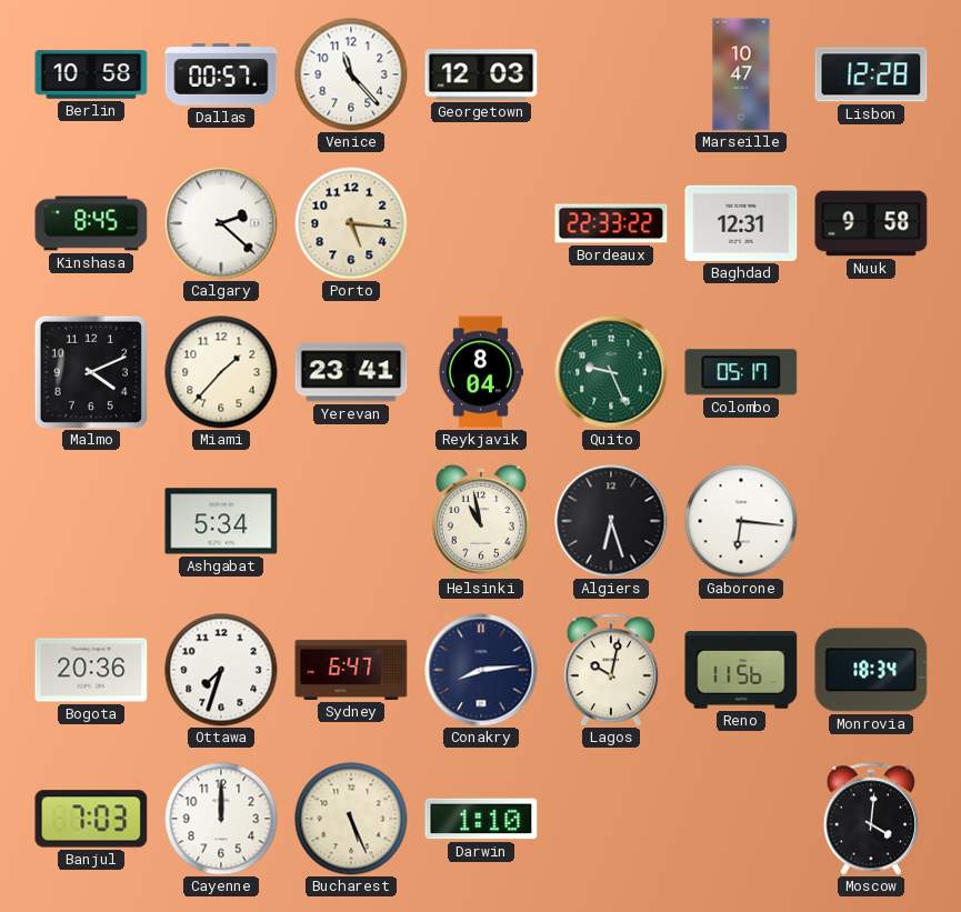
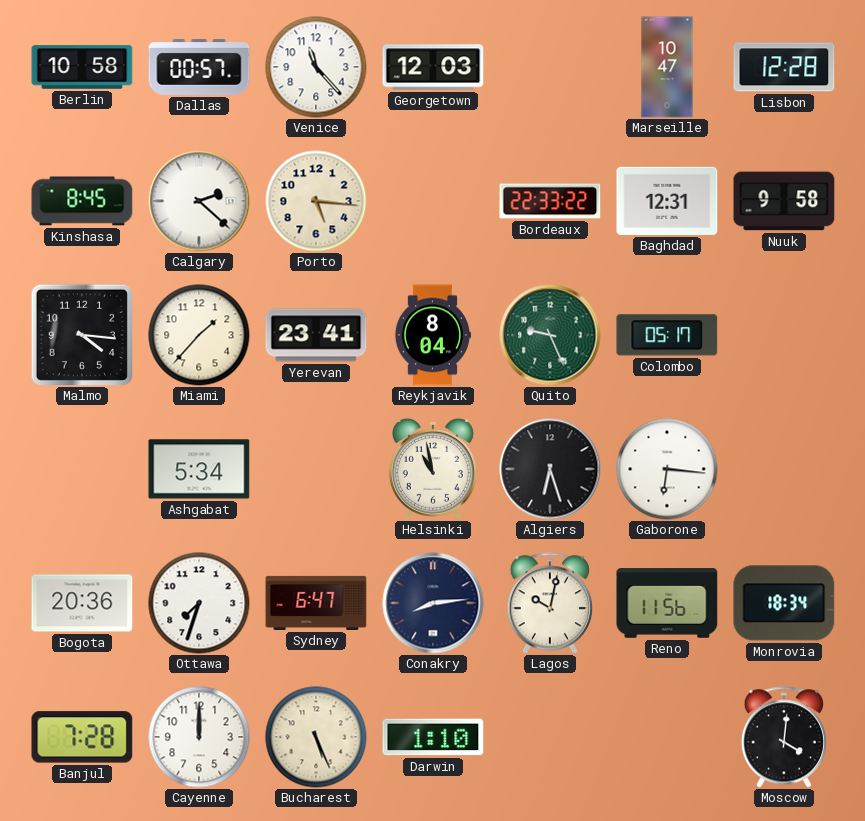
Malmo: 4:11 -> 4:16
Banjul: 7:03 -> 7:28
